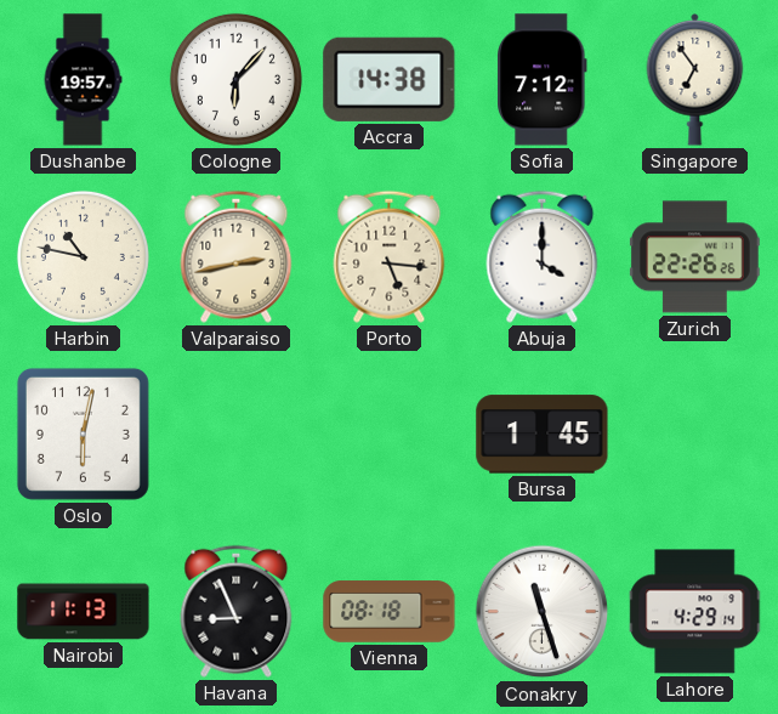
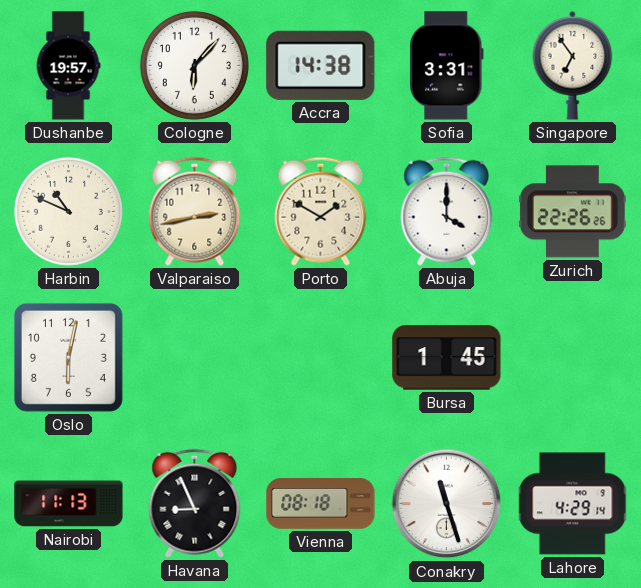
Sofia: 7:12 -> 3:31
Harbin: 10:47 -> 10:49
Porto: 5:16 -> 1:50
